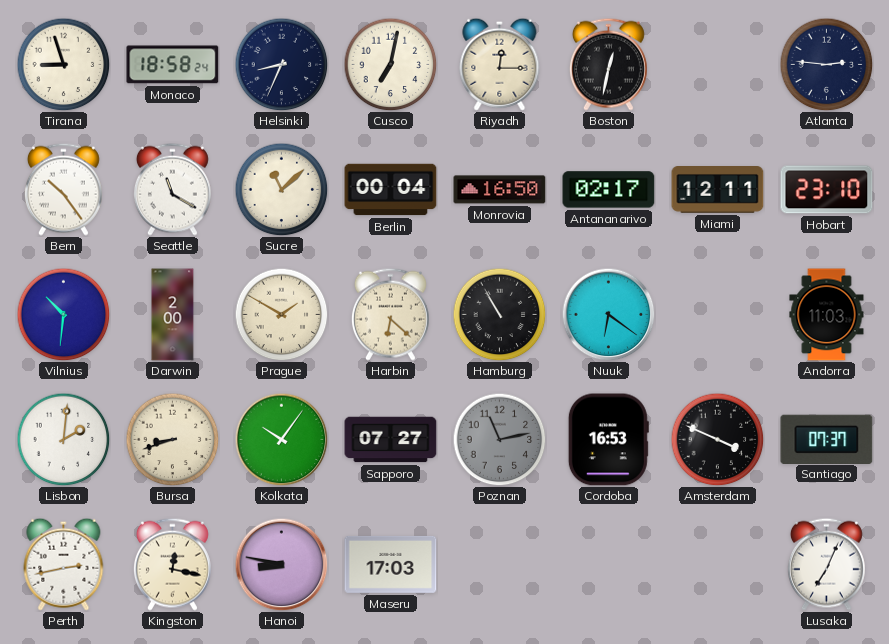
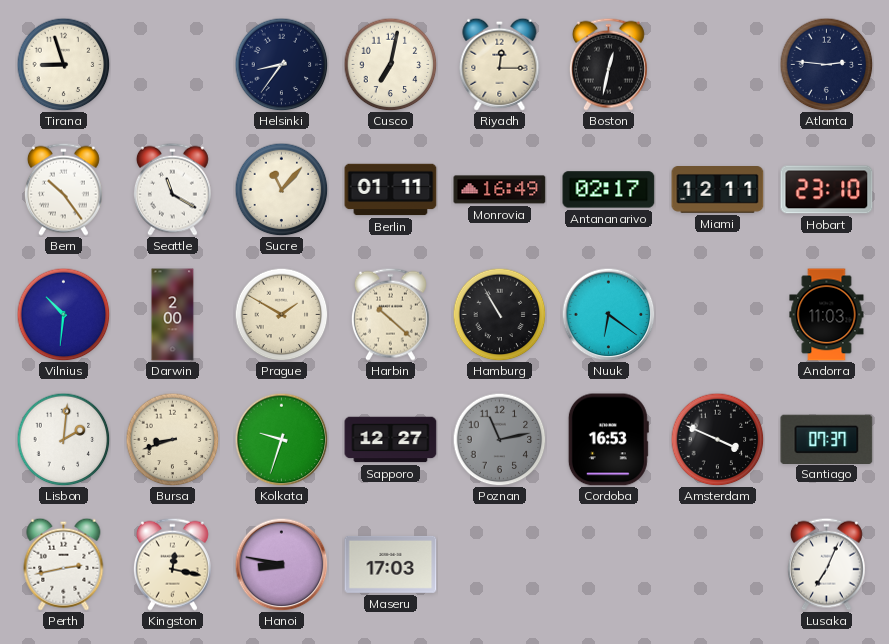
Monaco: 18:58 -> none
Helsinki: 8:34 -> 8:36
Sucre: 11:08 -> 11:07
Berlin: 00:04 -> 01:11
Monrovia: 16:50 -> 16:49
Harbin: 6:22 -> 10:22
Kolkata: 10:06 -> 9:33
Sapporo: 07:27 -> 12:27
